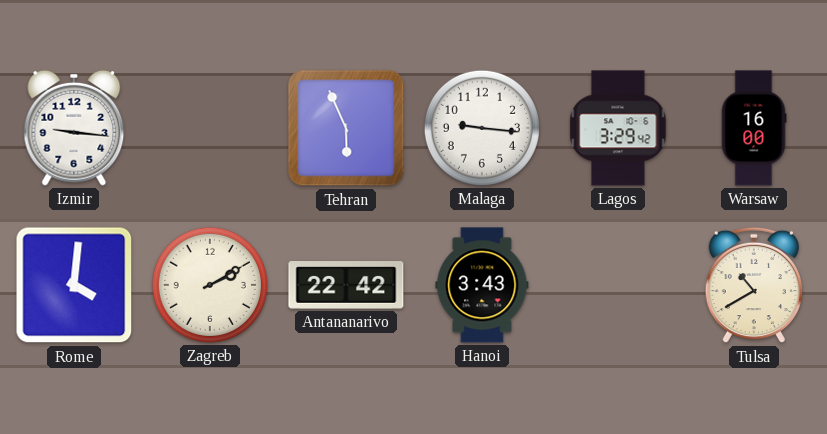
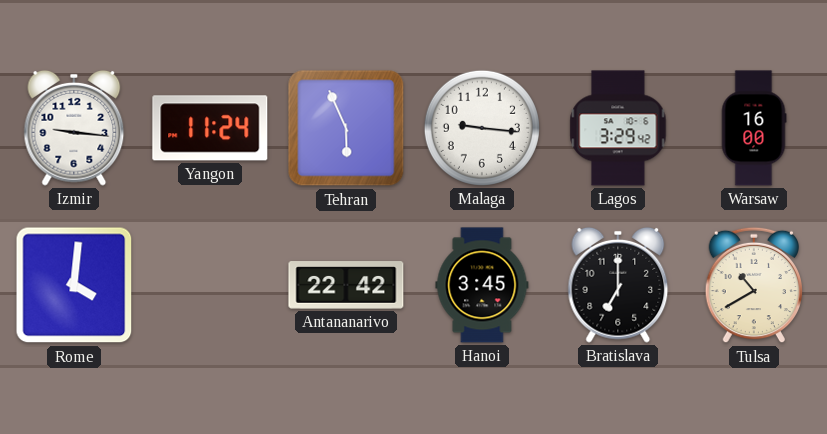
Yangon: none -> 11:24
Zagreb: 2:10 -> none
Hanoi: 3:43 -> 3:45
Bratislava: none -> 7:00
